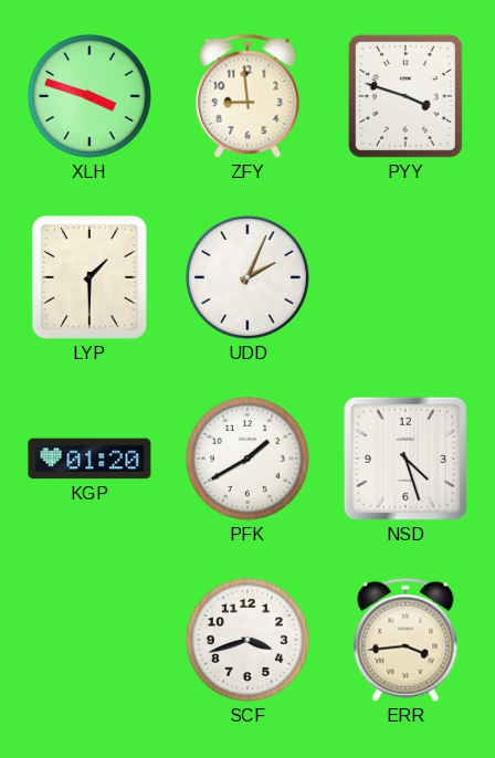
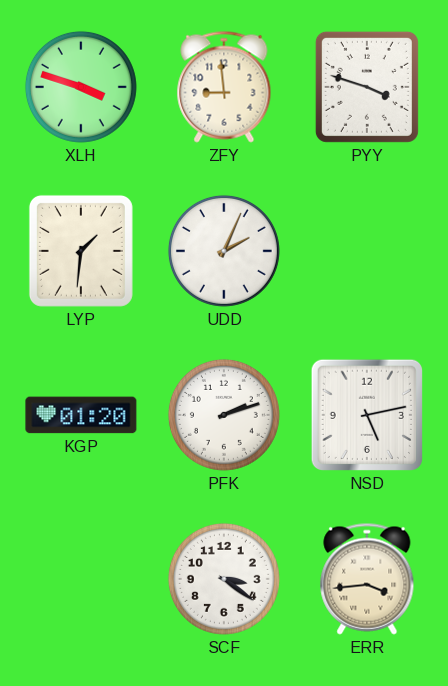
LYP: 1:30 -> 1:31
PFK: 1:40 -> 2:12
NSD: 4:27 -> 5:13
SCF: 3:42 -> 3:21
